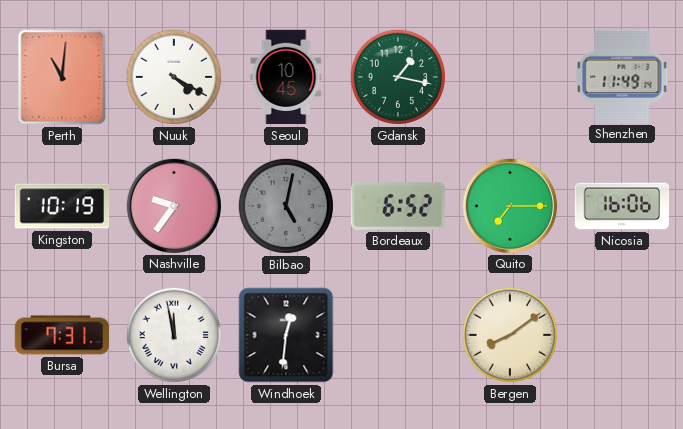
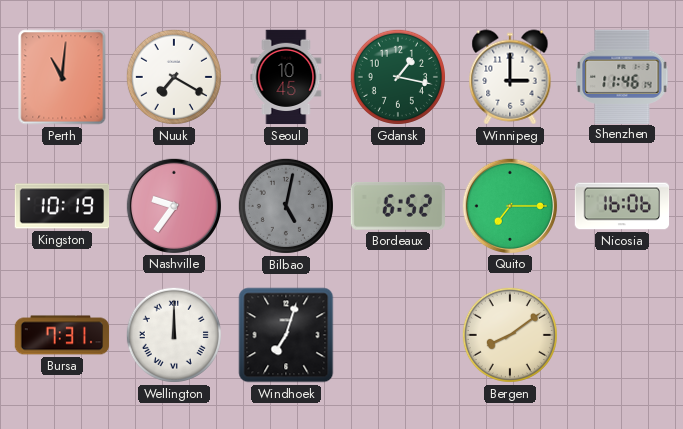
Nuuk: 4:20 -> 7:20
Winnipeg: none -> 3:00
Shenzhen: 11:49 -> 11:46
Wellington: 11:58 -> 12:00
Windhoek: 12:31 -> 7:03
